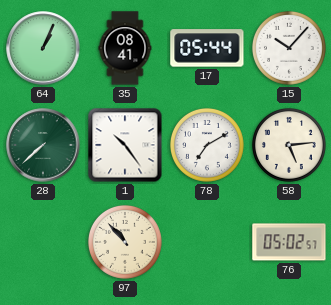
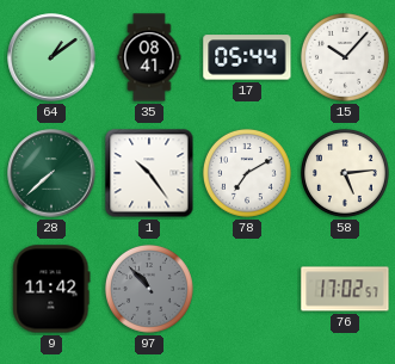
64: 1:04 -> 1:09
9: none -> 11:42
97 dial: cream -> grey
76: 05:02 -> 17:02
